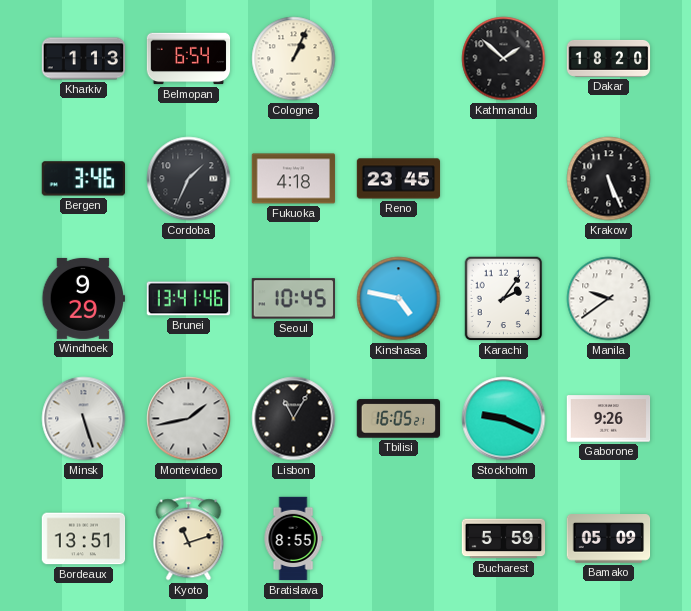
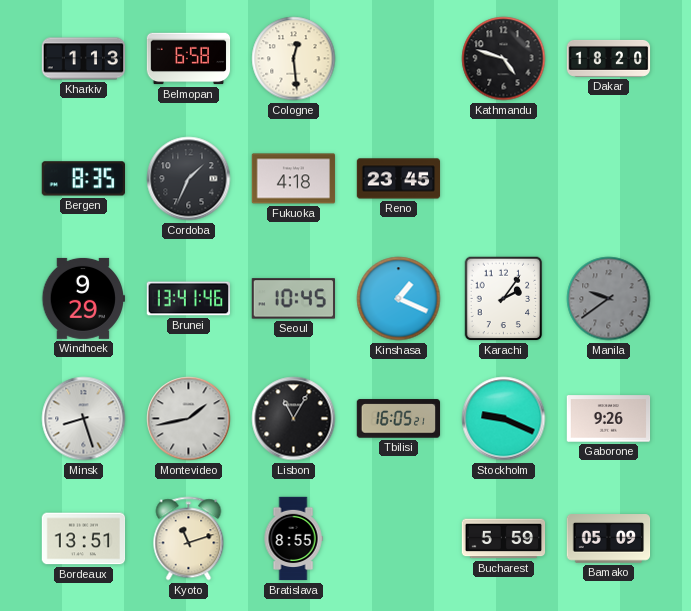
Belmopan: 6:54 -> 6:58
Cologne: 1:04 -> 12:29
Kathmandu: 1:52 -> 4:48
Bergen: 3:46 -> 8:35
Krakow: 5:26 -> none
Kinshasa: 4:47 -> 1:19
Manila dial: white -> grey
Minsk: 5:27 -> 8:27
